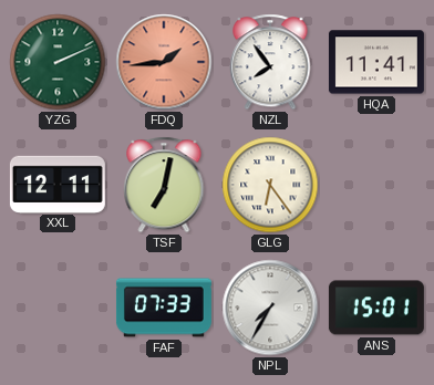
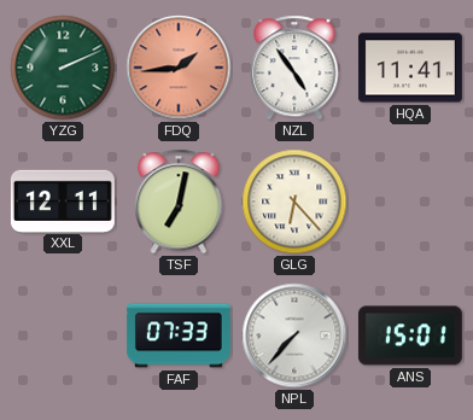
NZL: 7:54 -> 4:54
GLG: 6:24 -> 6:23
NPL: 7:35 -> 7:37
